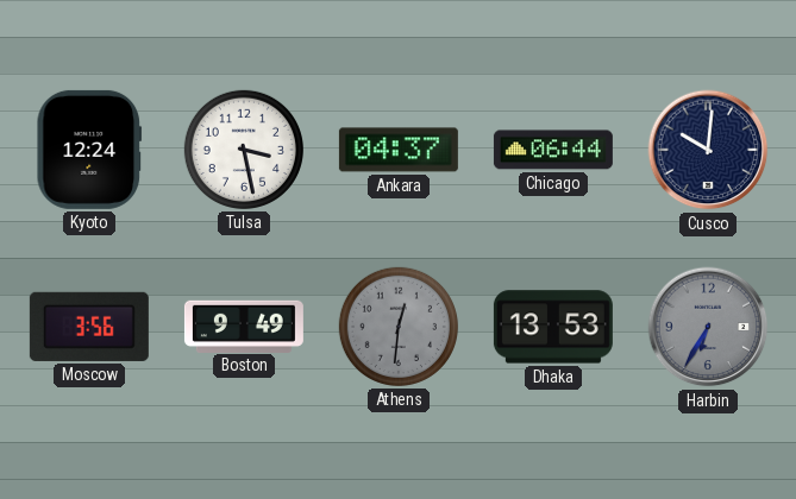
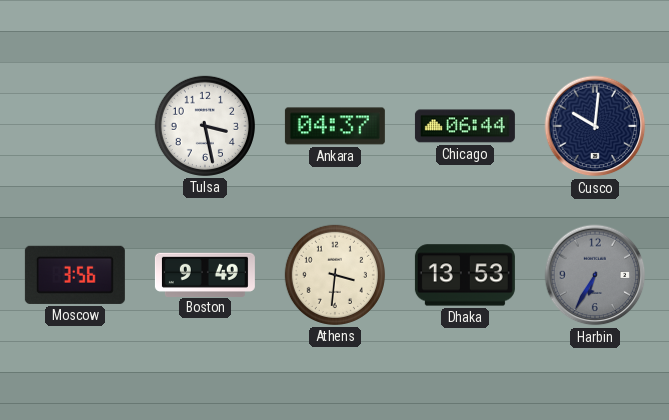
Kyoto: 12:24 -> none
Athens: 12:31 -> 3:31
Athens dial: grey -> cream
